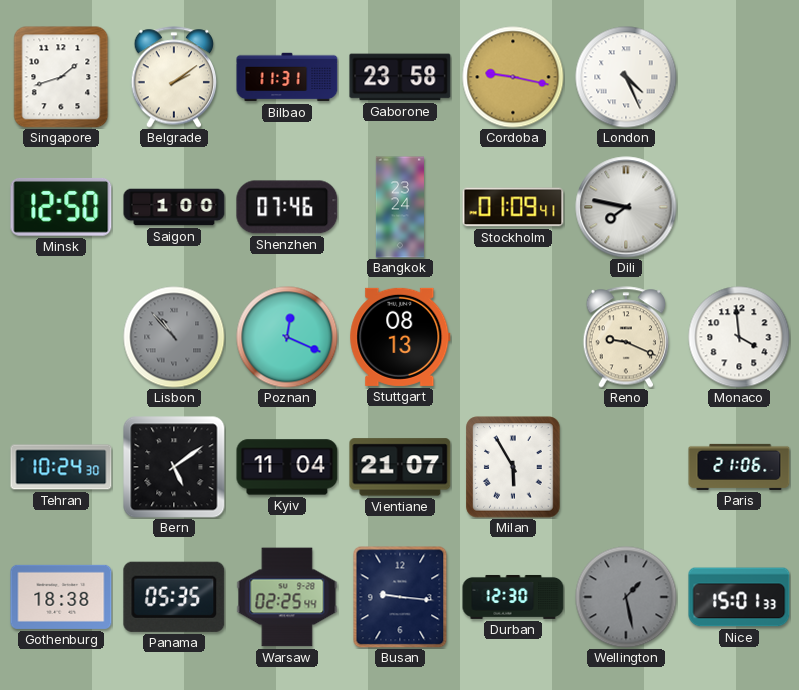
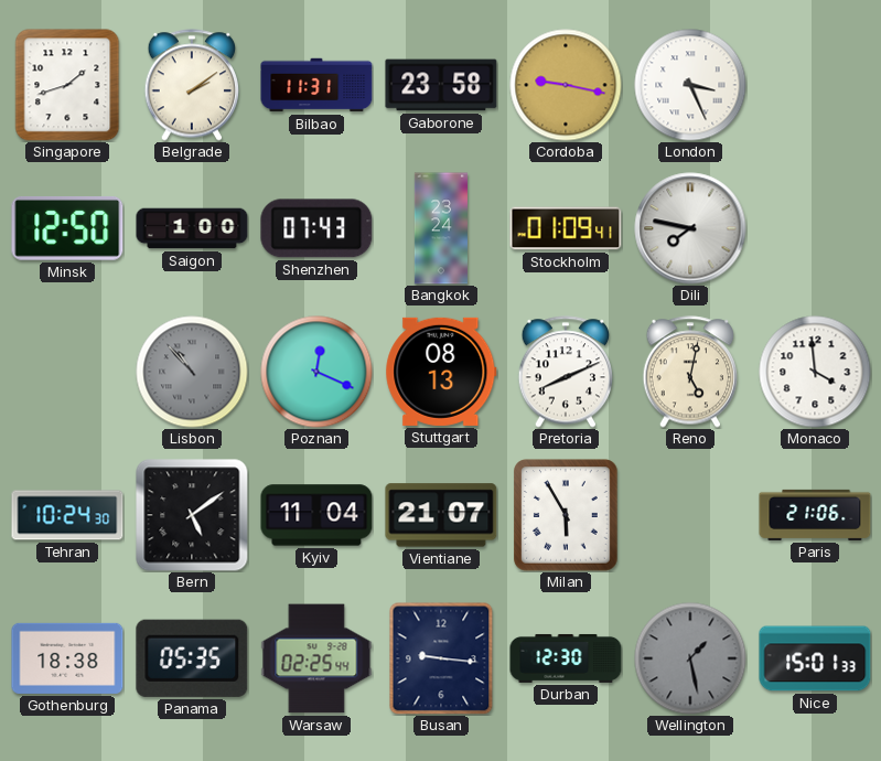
London: 4:26 -> 3:26
Shenzhen: 07:46 -> 07:43
Pretoria: none -> 8:11
Reno: 9:19 -> 5:02
